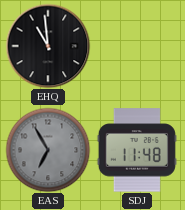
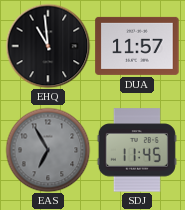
DUA: none -> 11:57
SDJ: 11:48 -> 11:45
